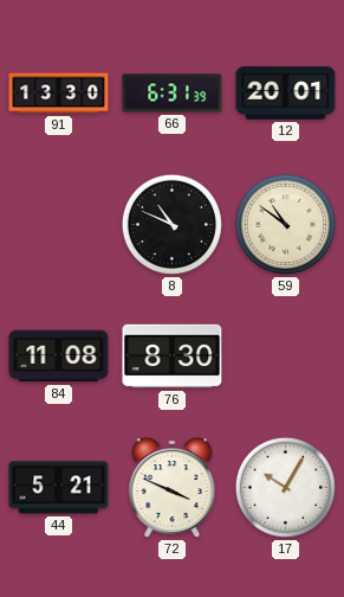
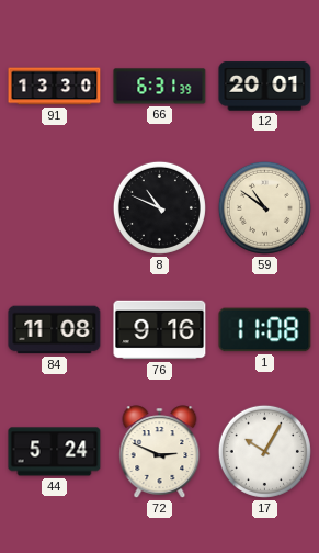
76: 8:30 -> 9:16
1: none -> 11:08
44: 5:21 -> 5:24
72: 3:49 -> 2:49
